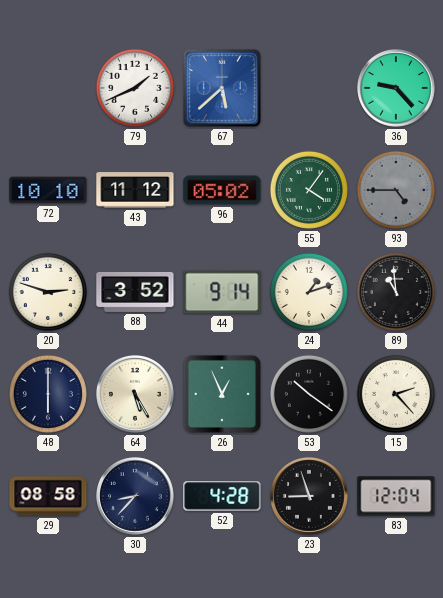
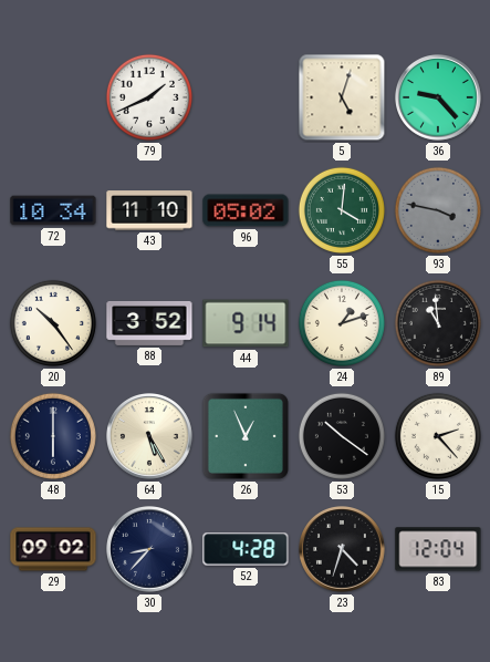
67: 5:38 -> none
5: none -> 5:03
72: 10:10 -> 10:34
43: 11:12 -> 11:10
55: 4:06 -> 4:01
93: 4:45 -> 3:47
20: 2:48 -> 10:24
29: 08:58 -> 09:02
23: 8:57 -> 4:33
